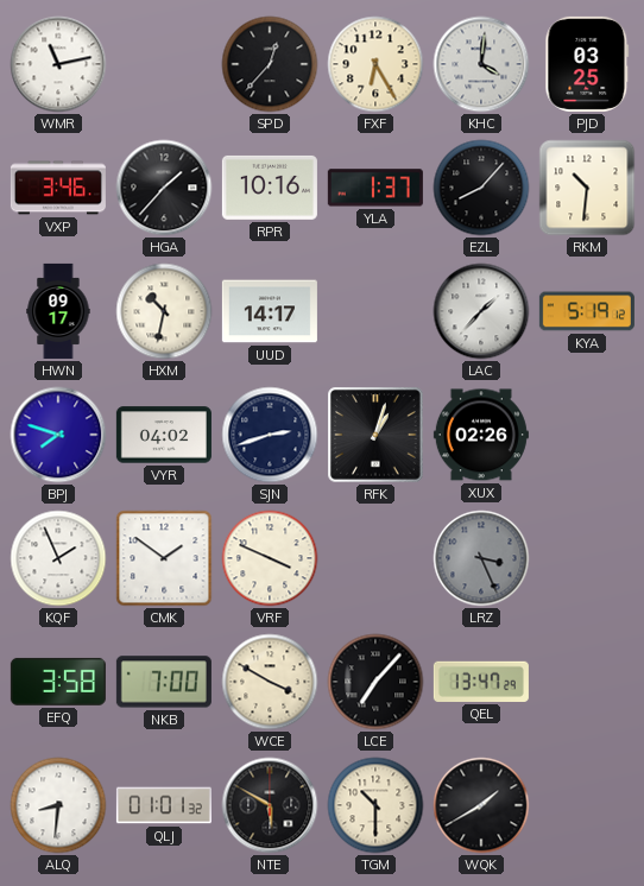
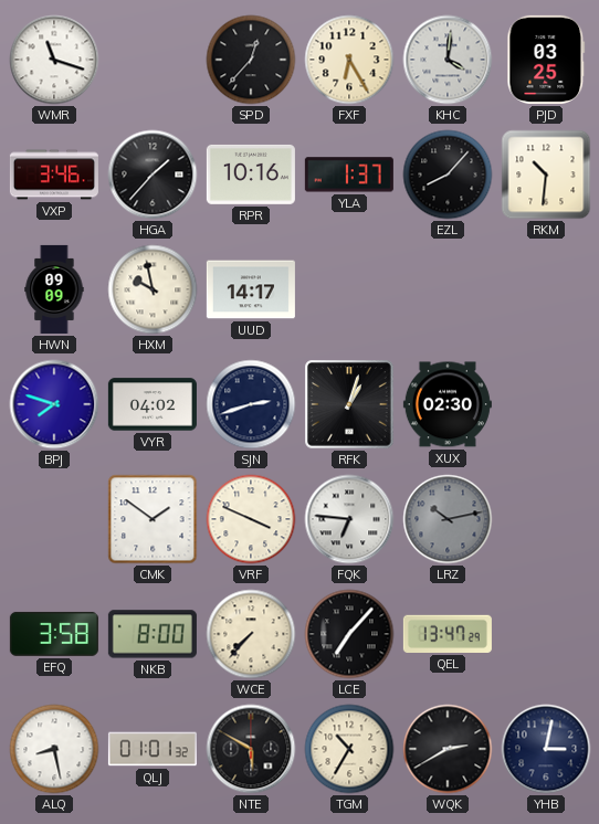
WMR: 11:13 -> 11:18
HWN: 09:17 -> 09:09
HXM: 10:32 -> 9:58
LAC: 1:37 -> none
KYA: 5:19 -> none
XUX: 02:26 -> 02:30
KQF: 1:56 -> none
FQK: none -> 6:46
LRZ: 3:26 -> 10:13
NKB: 7:00 -> 8:00
WCE: 3:50 -> 7:37
ALQ: 8:31 -> 8:28
TGM: 10:30 -> 10:35
WQK: 1:40 -> 2:40
YHB: none -> 3:02
